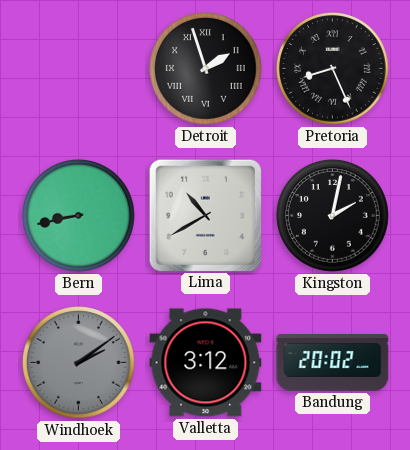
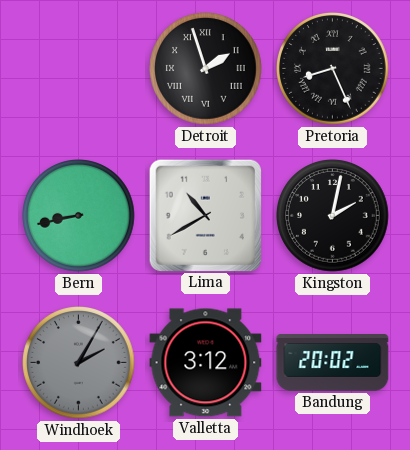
Windhoek: 2:09 -> 2:05
